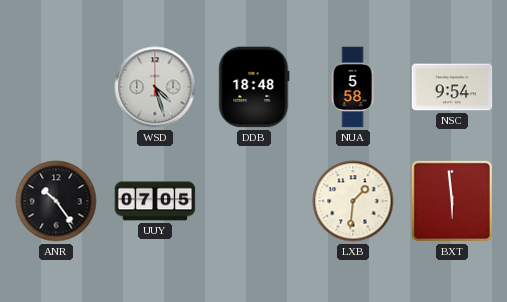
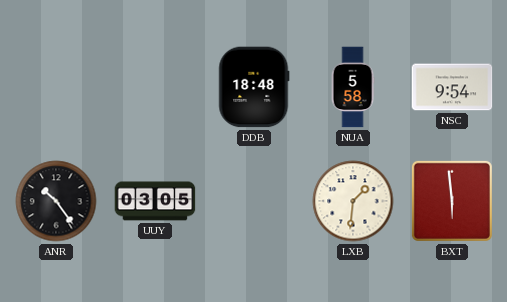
WSD: 4:27 -> none
UUY: 07:05 -> 03:05
